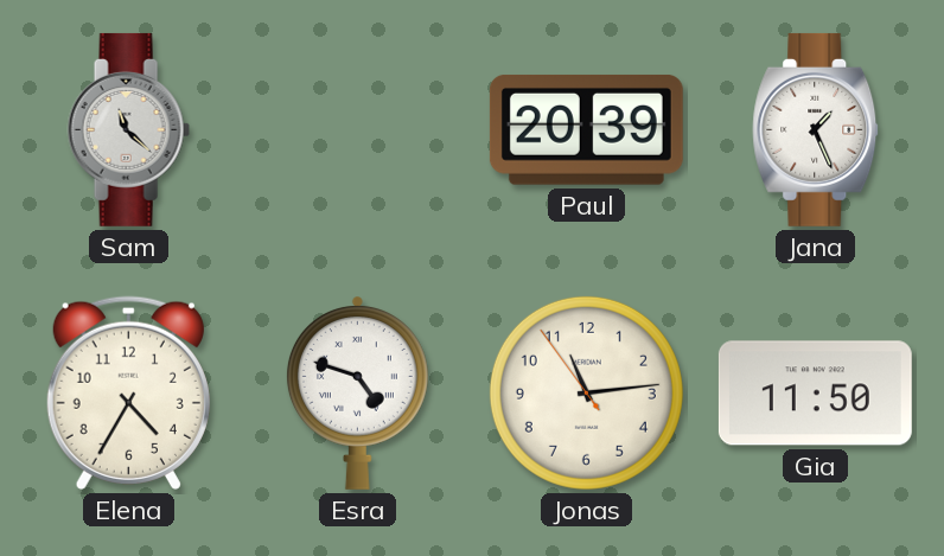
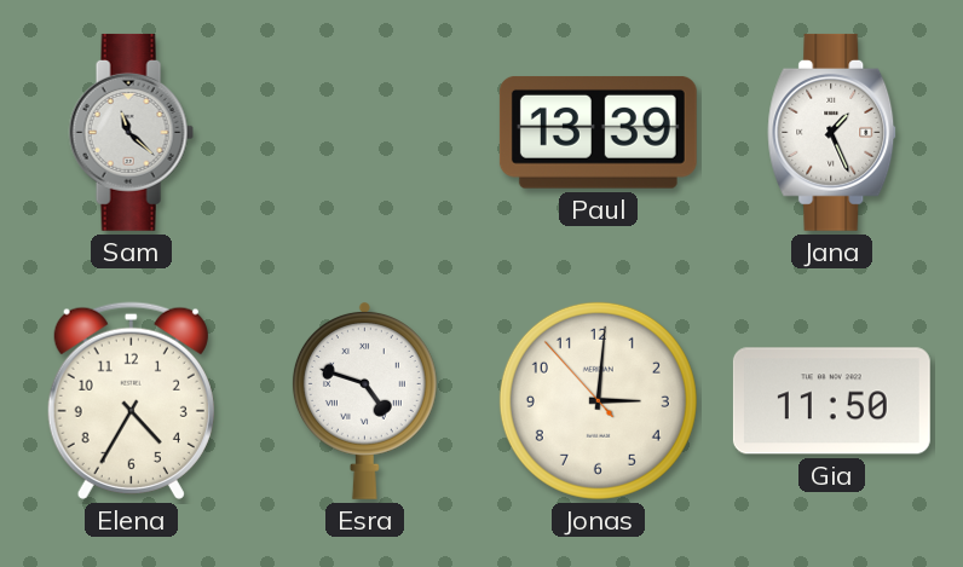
Paul: 20:39 -> 13:39
Jonas: 11:13 -> 3:00
